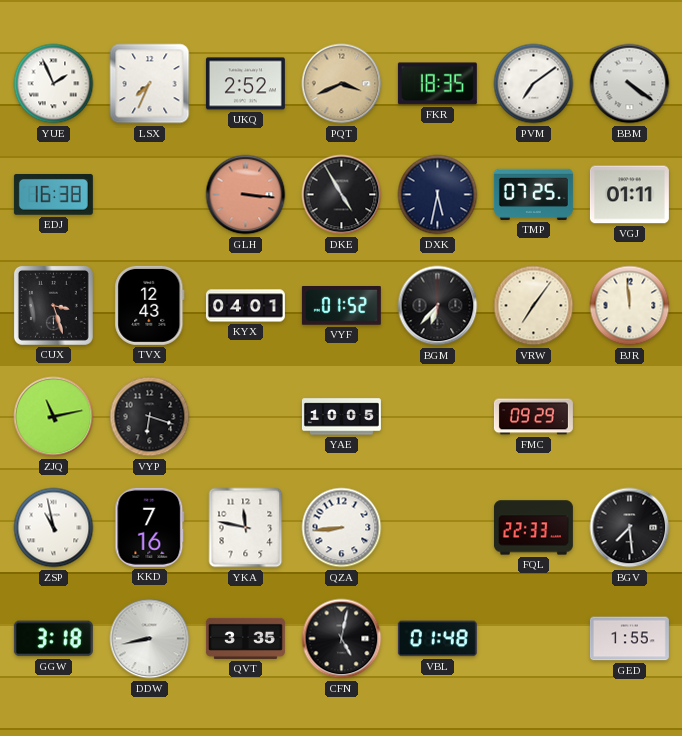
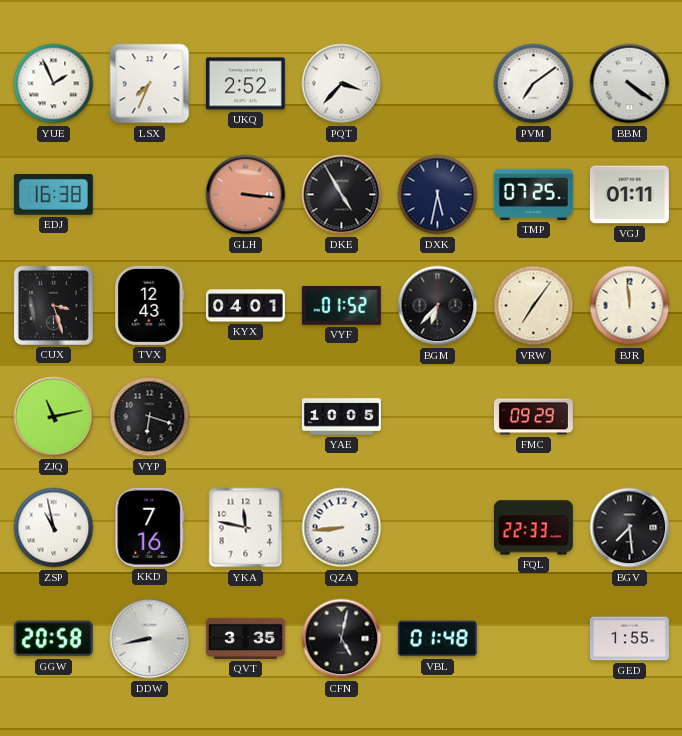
PQT: 3:41 -> 3:37
PQT dial: champagne -> white
FKR: 18:35 -> none
GGW: 3:18 -> 20:58
